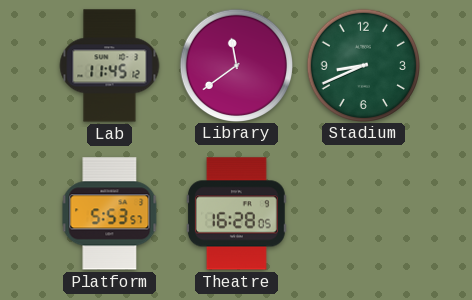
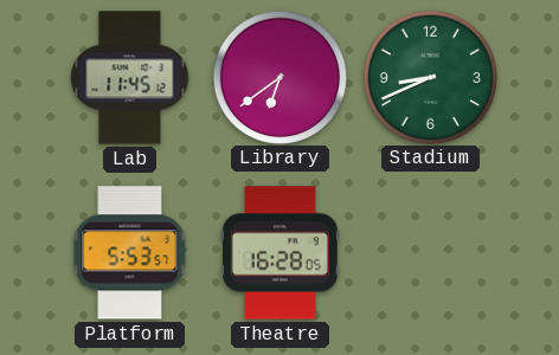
Library: 11:39 -> 6:39
